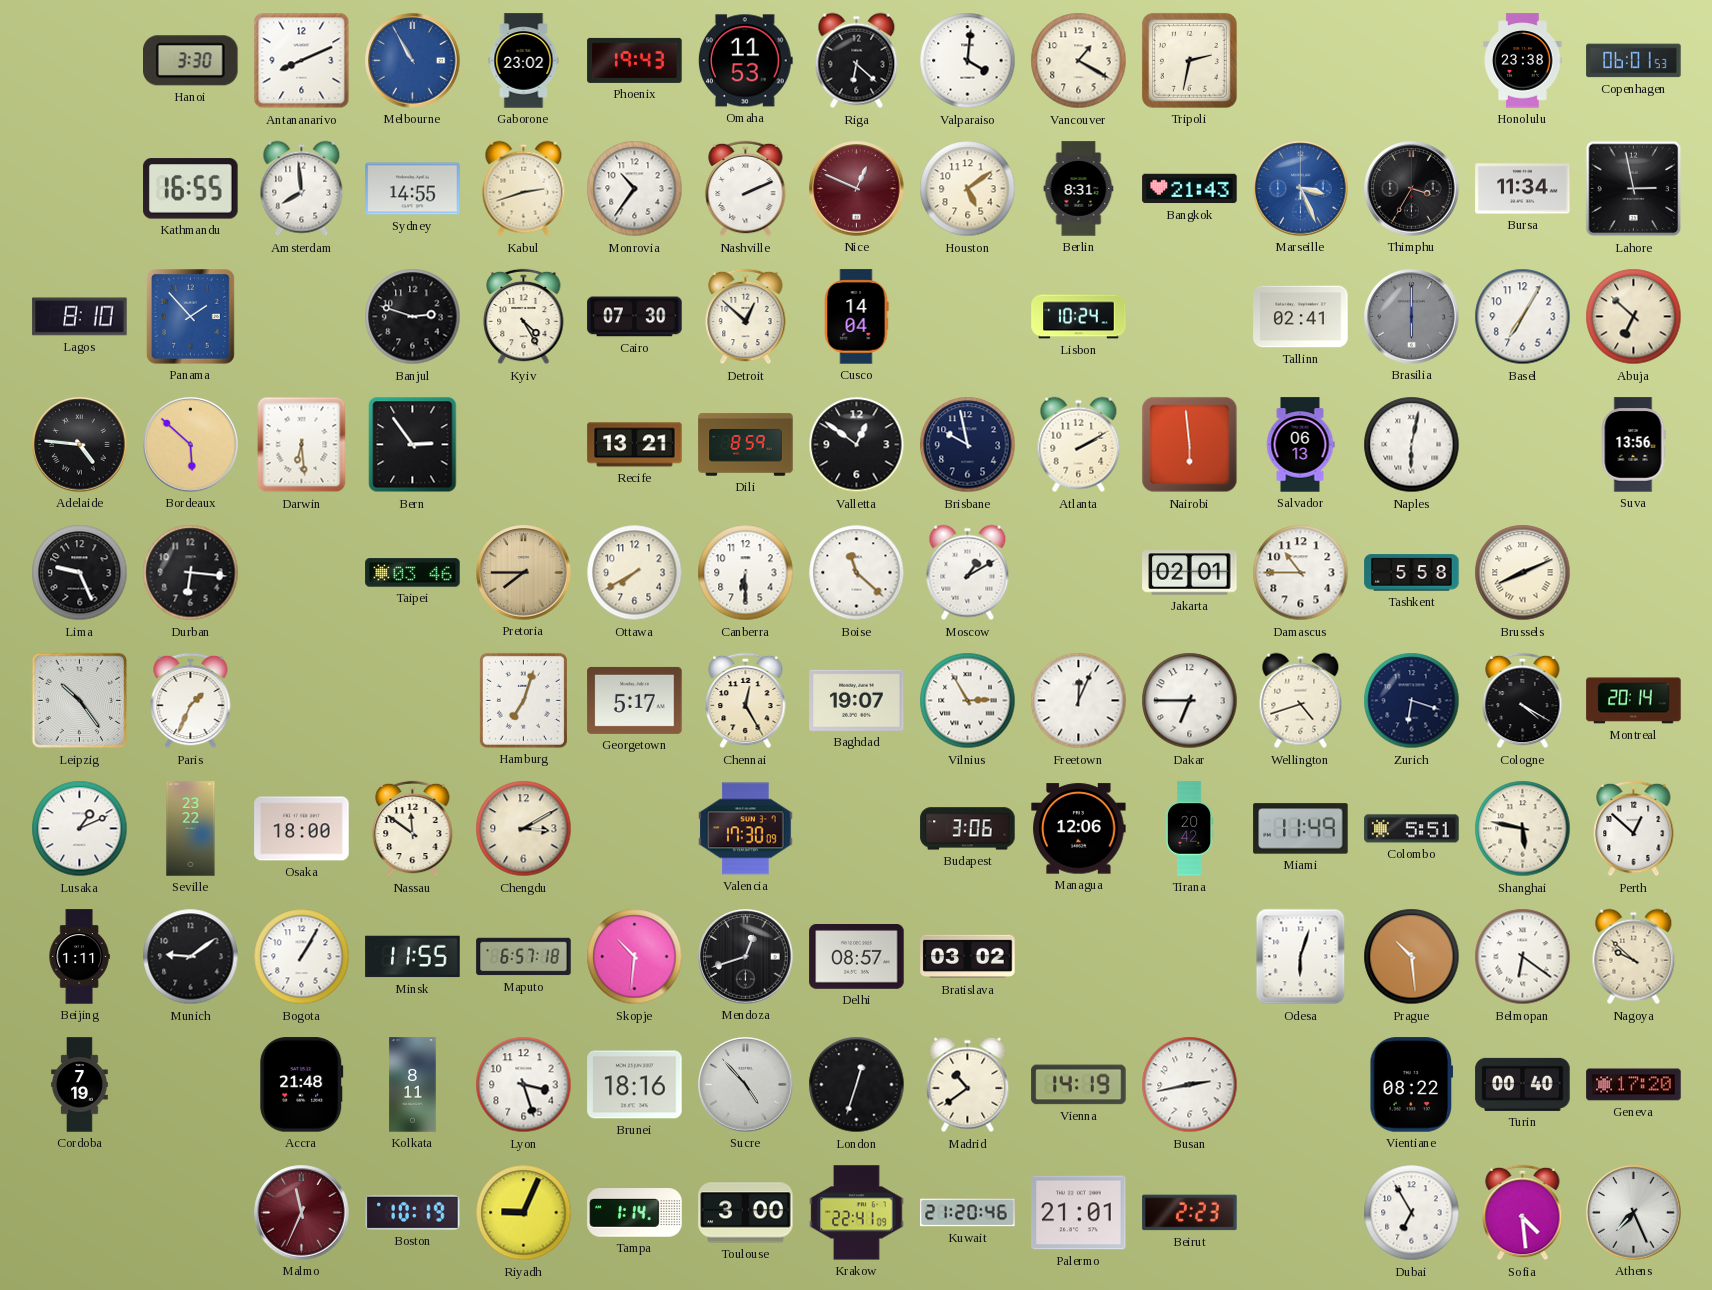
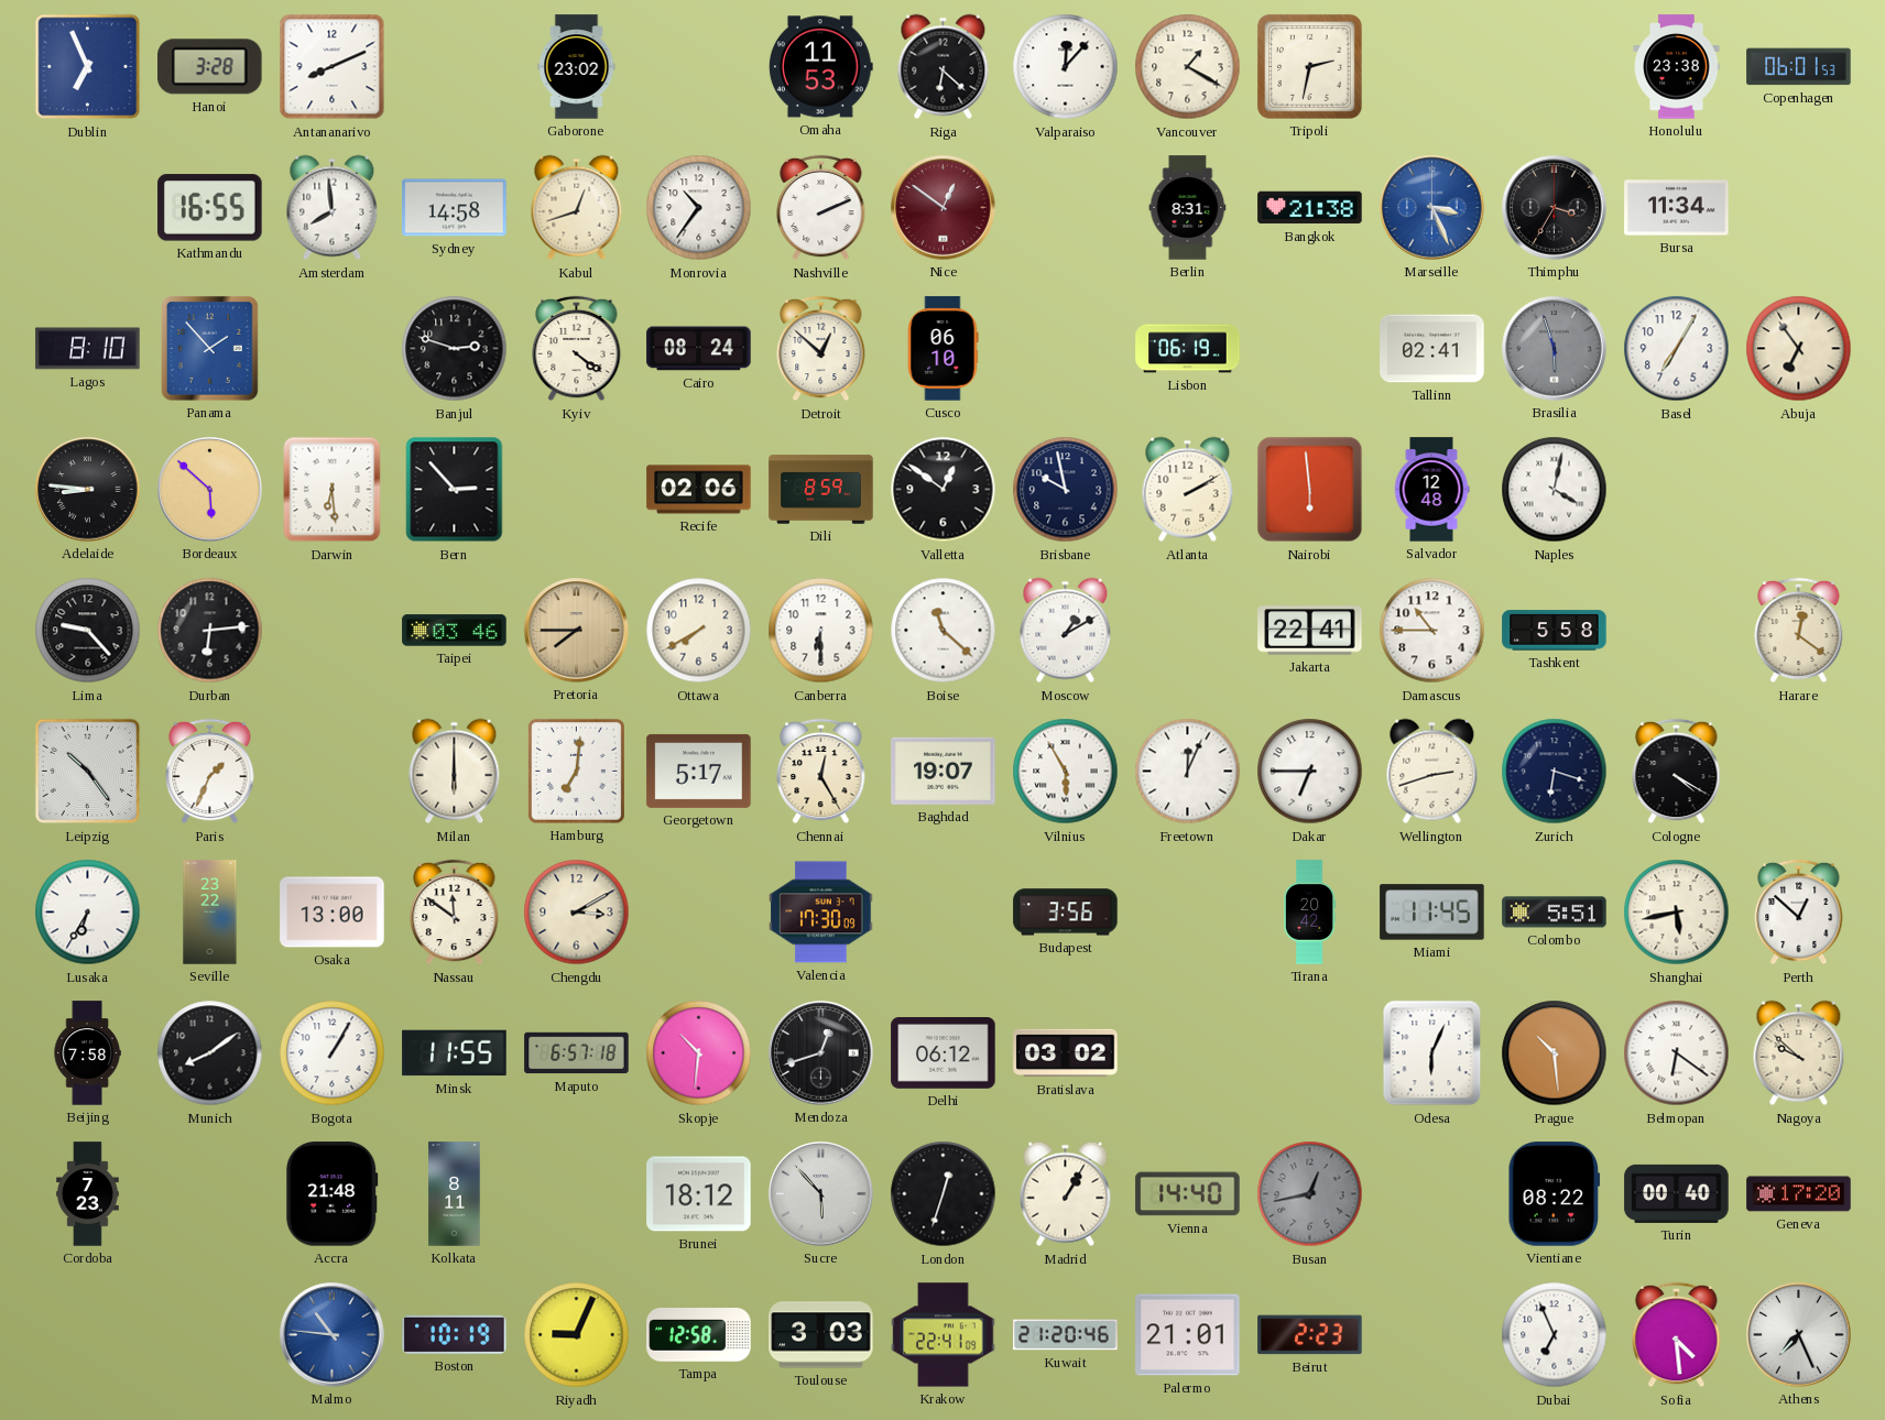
Dublin: none -> 6:56
Hanoi: 3:30 -> 3:28
Melbourne: 10:55 -> none
Phoenix: 19:43 -> none
Valparaiso: 4:01 -> 12:07
Sydney: 14:55 -> 14:58
Kabul: 2:42 -> 12:42
Nice: 12:49 -> 12:51
Houston: 5:09 -> none
Bangkok: 21:43 -> 21:38
Lahore: 2:58 -> none
Kyiv: 4:25 -> 4:21
Cairo: 07:30 -> 08:24
Cusco: 14:04 -> 06:10
Lisbon: 10:24 -> 06:19
Brasilia: 6:00 -> 5:57
Abuja: 6:52 -> 6:54
Adelaide: 4:46 -> 8:46
Bern: 2:54 -> 2:53
Recife: 13:21 -> 02:06
Salvador: 06:13 -> 12:48
Naples: 6:02 -> 4:02
Suva: 13:56 -> none
Lima: 9:26 -> 9:23
Durban: 6:16 -> 6:14
Jakarta: 02:01 -> 22:41
Brussels: 8:11 -> none
Harare: none -> 12:21
Milan: none -> 6:00
Hamburg: 7:03 -> 7:01
Vilnius: 2:55 -> 5:55
Wellington: 4:42 -> 2:42
Montreal: 20:14 -> none
Lusaka: 1:11 -> 6:35
Osaka: 18:00 -> 13:00
Budapest: 3:06 -> 3:56
Managua: 12:06 -> none
Miami: 11:49 -> 11:45
Shanghai: 5:47 -> 5:43
Beijing: 1:11 -> 7:58
Munich: 9:09 -> 8:09
Delhi: 08:57 -> 06:12
Odesa: 6:03 -> 6:04
Cordoba: 7:19 -> 7:23
Lyon: 3:27 -> none
Brunei: 18:16 -> 18:12
Sucre: 4:53 -> 5:53
Madrid: 10:39 -> 1:05
Vienna: 14:19 -> 14:40
Busan: 2:43 -> 12:43
Busan dial: white -> grey
Malmo: 11:34 -> 10:46
Malmo dial: burgundy -> blue
Tampa: 1:14 -> 12:58
Toulouse: 3:00 -> 3:03
Dubai: 6:55 -> 6:56
